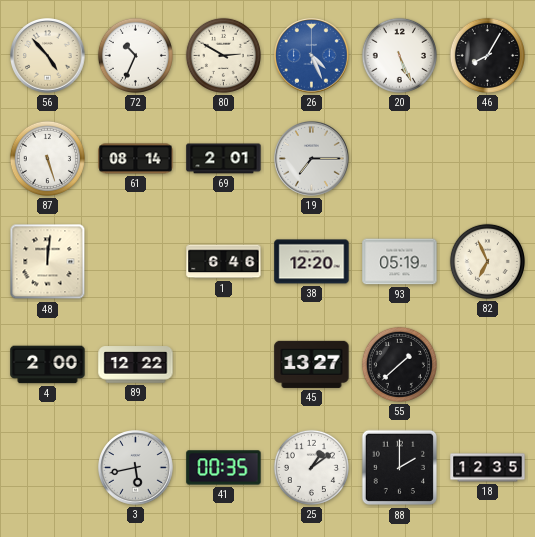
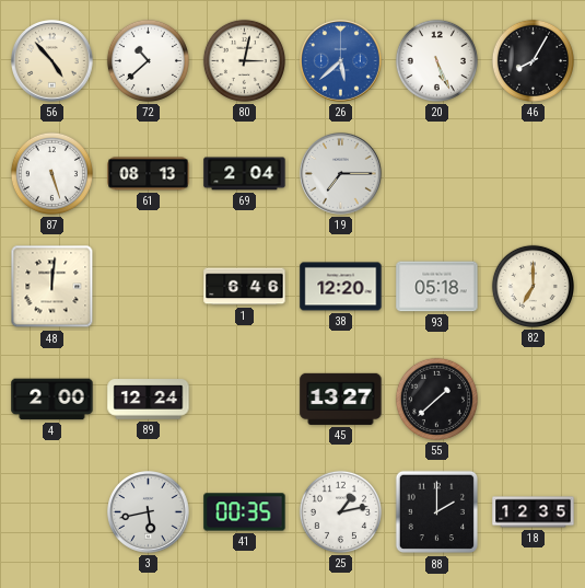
72: 10:34 -> 10:38
80: 2:50 -> 3:02
26: 4:26 -> 5:38
61: 08:14 -> 08:13
69: 2:01 -> 2:04
93: 05:19 -> 05:18
82: 6:56 -> 7:00
89: 12:22 -> 12:24
25: 1:09 -> 1:13
